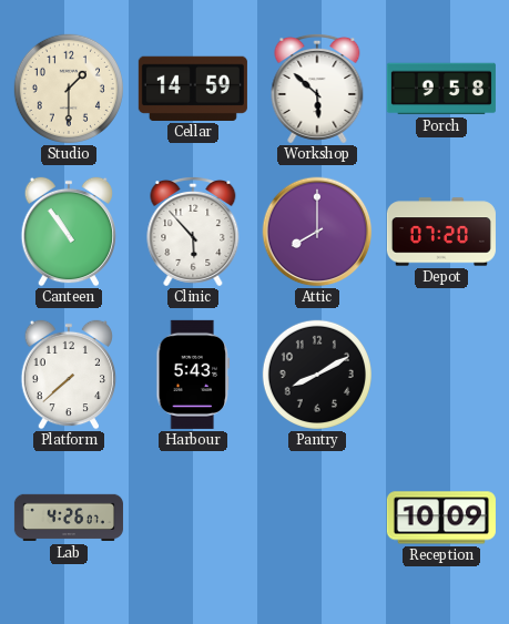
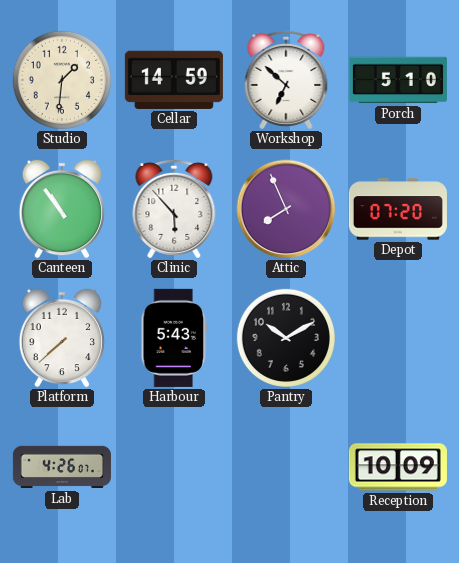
Studio: 1:30 -> 1:31
Workshop: 5:52 -> 6:52
Porch: 9:58 -> 5:10
Attic: 8:00 -> 7:56
Pantry: 8:10 -> 10:10
